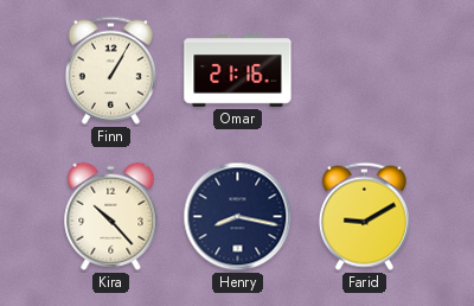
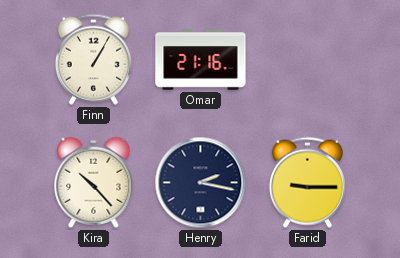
Henry: 8:17 -> 2:17
Farid: 9:10 -> 9:15
